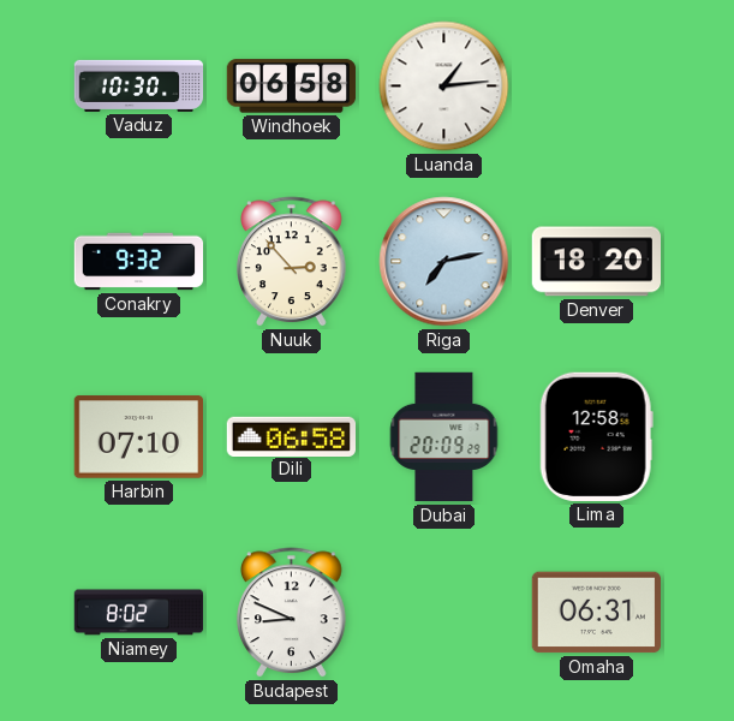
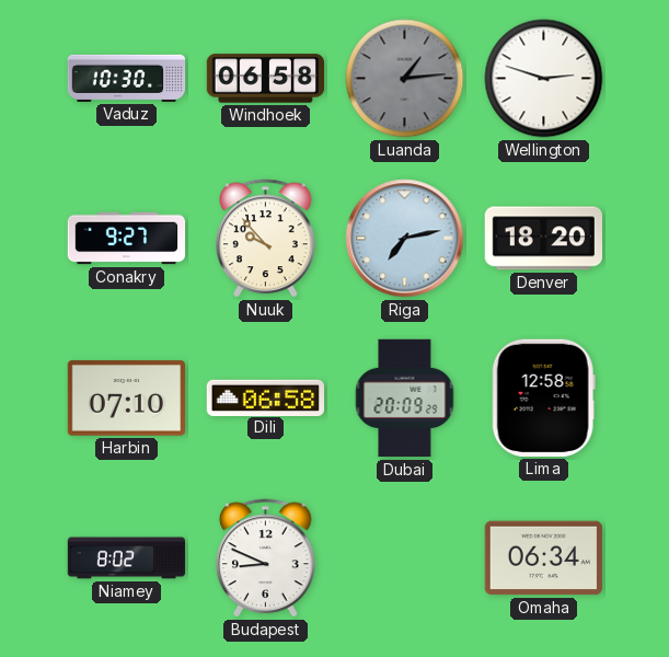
Luanda dial: white -> grey
Wellington: none -> 2:48
Conakry: 9:32 -> 9:27
Nuuk: 2:53 -> 9:53
Omaha: 06:31 -> 06:34
